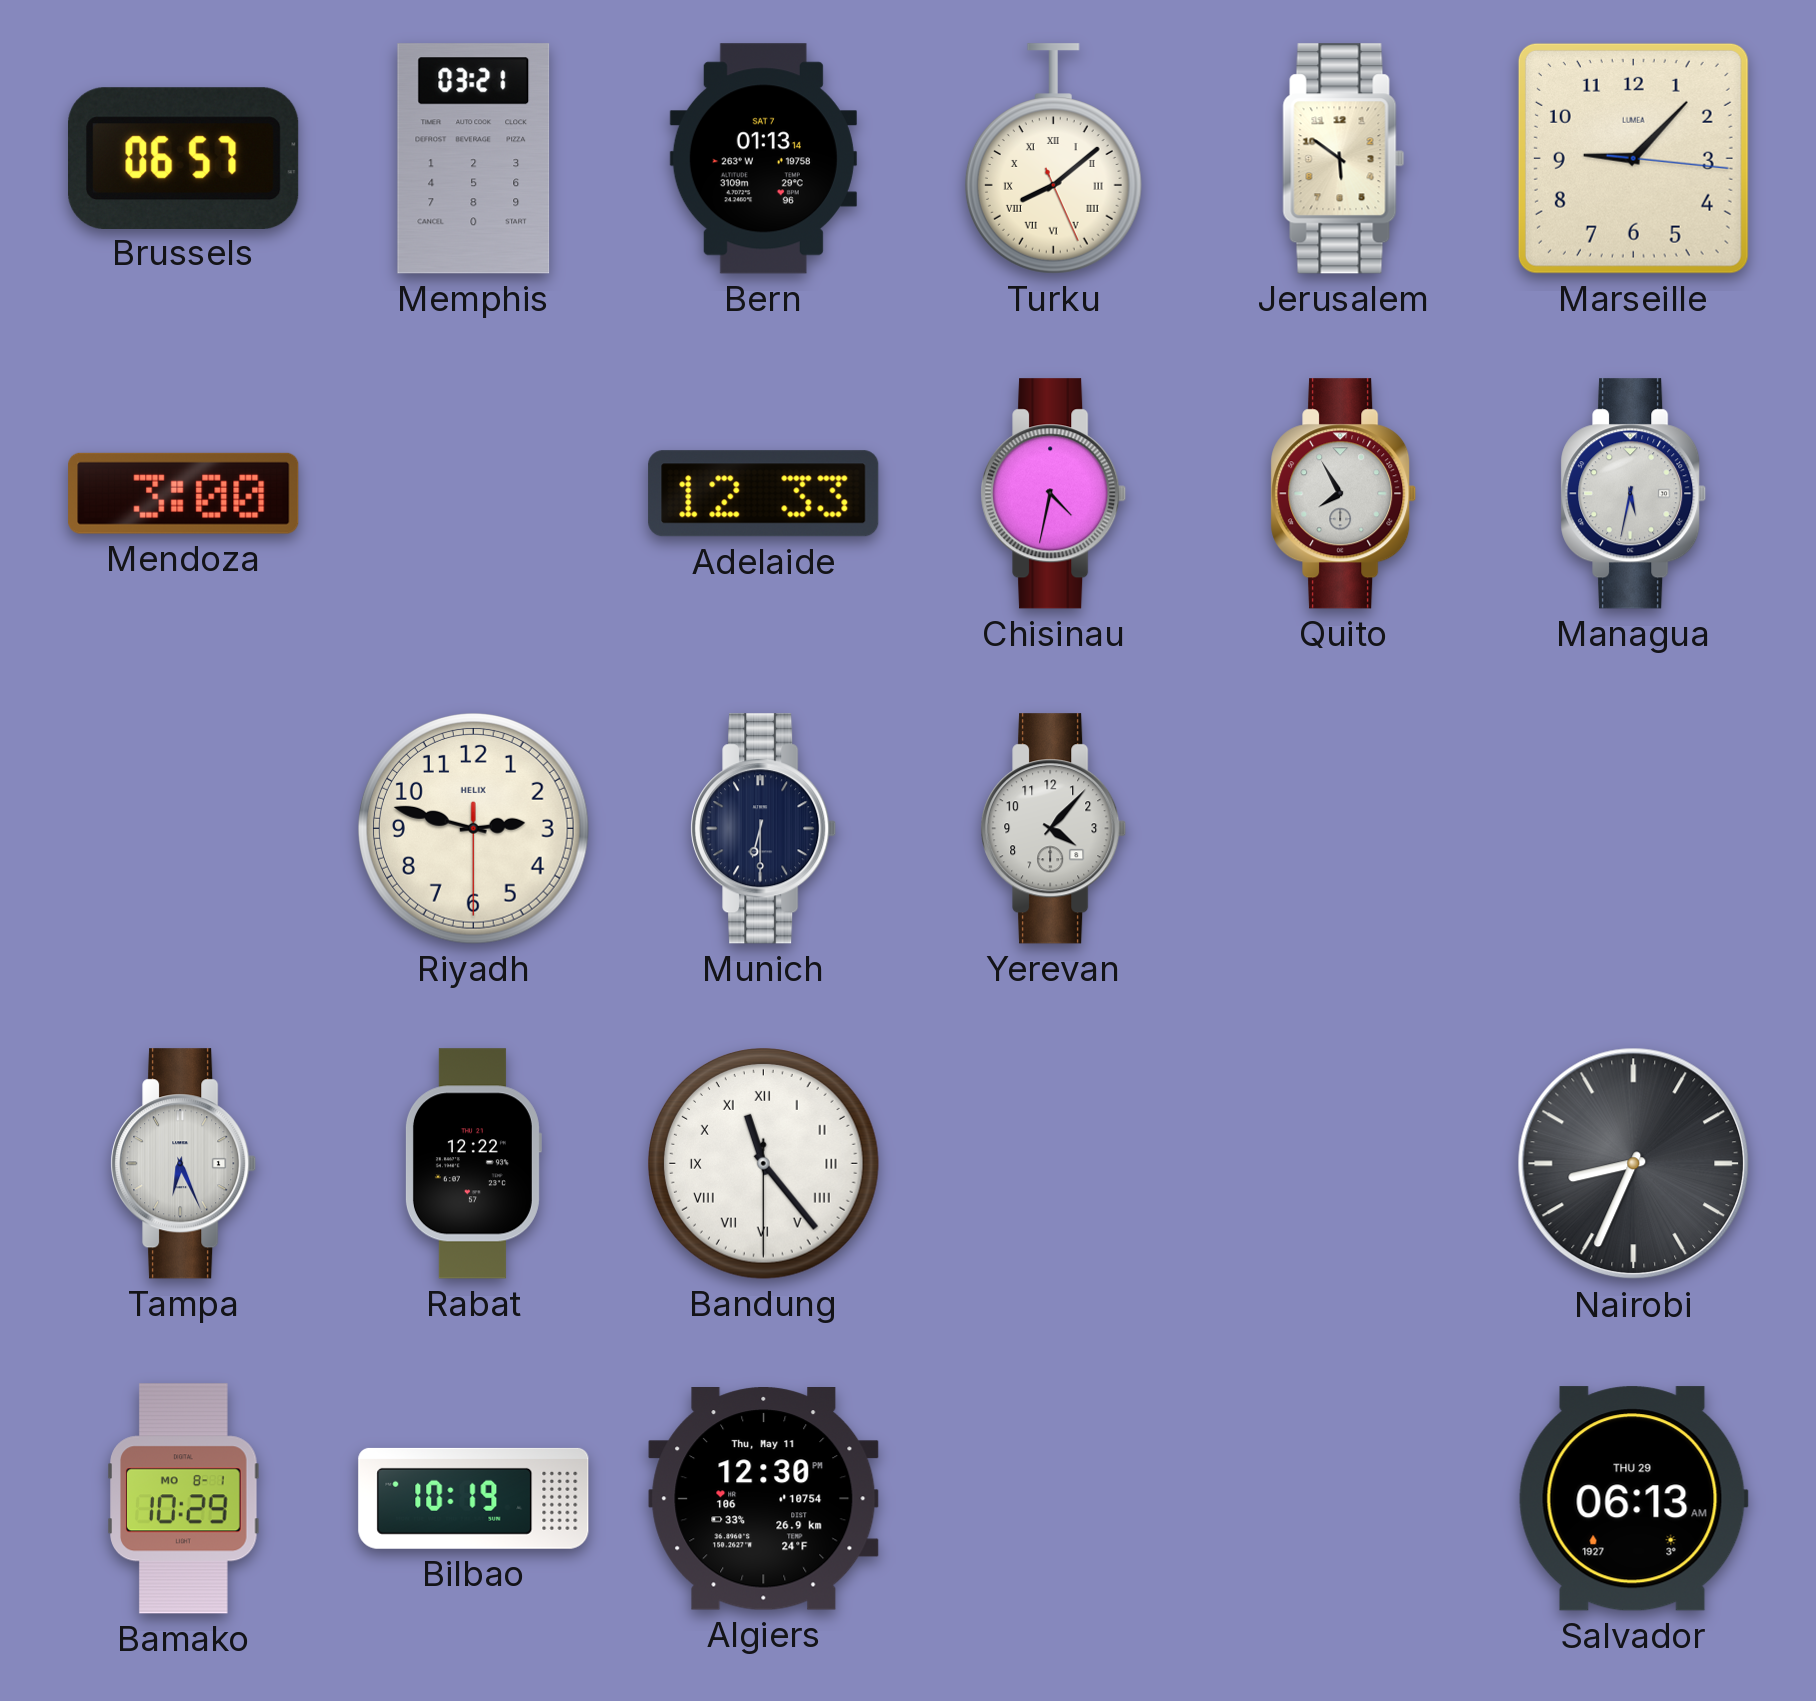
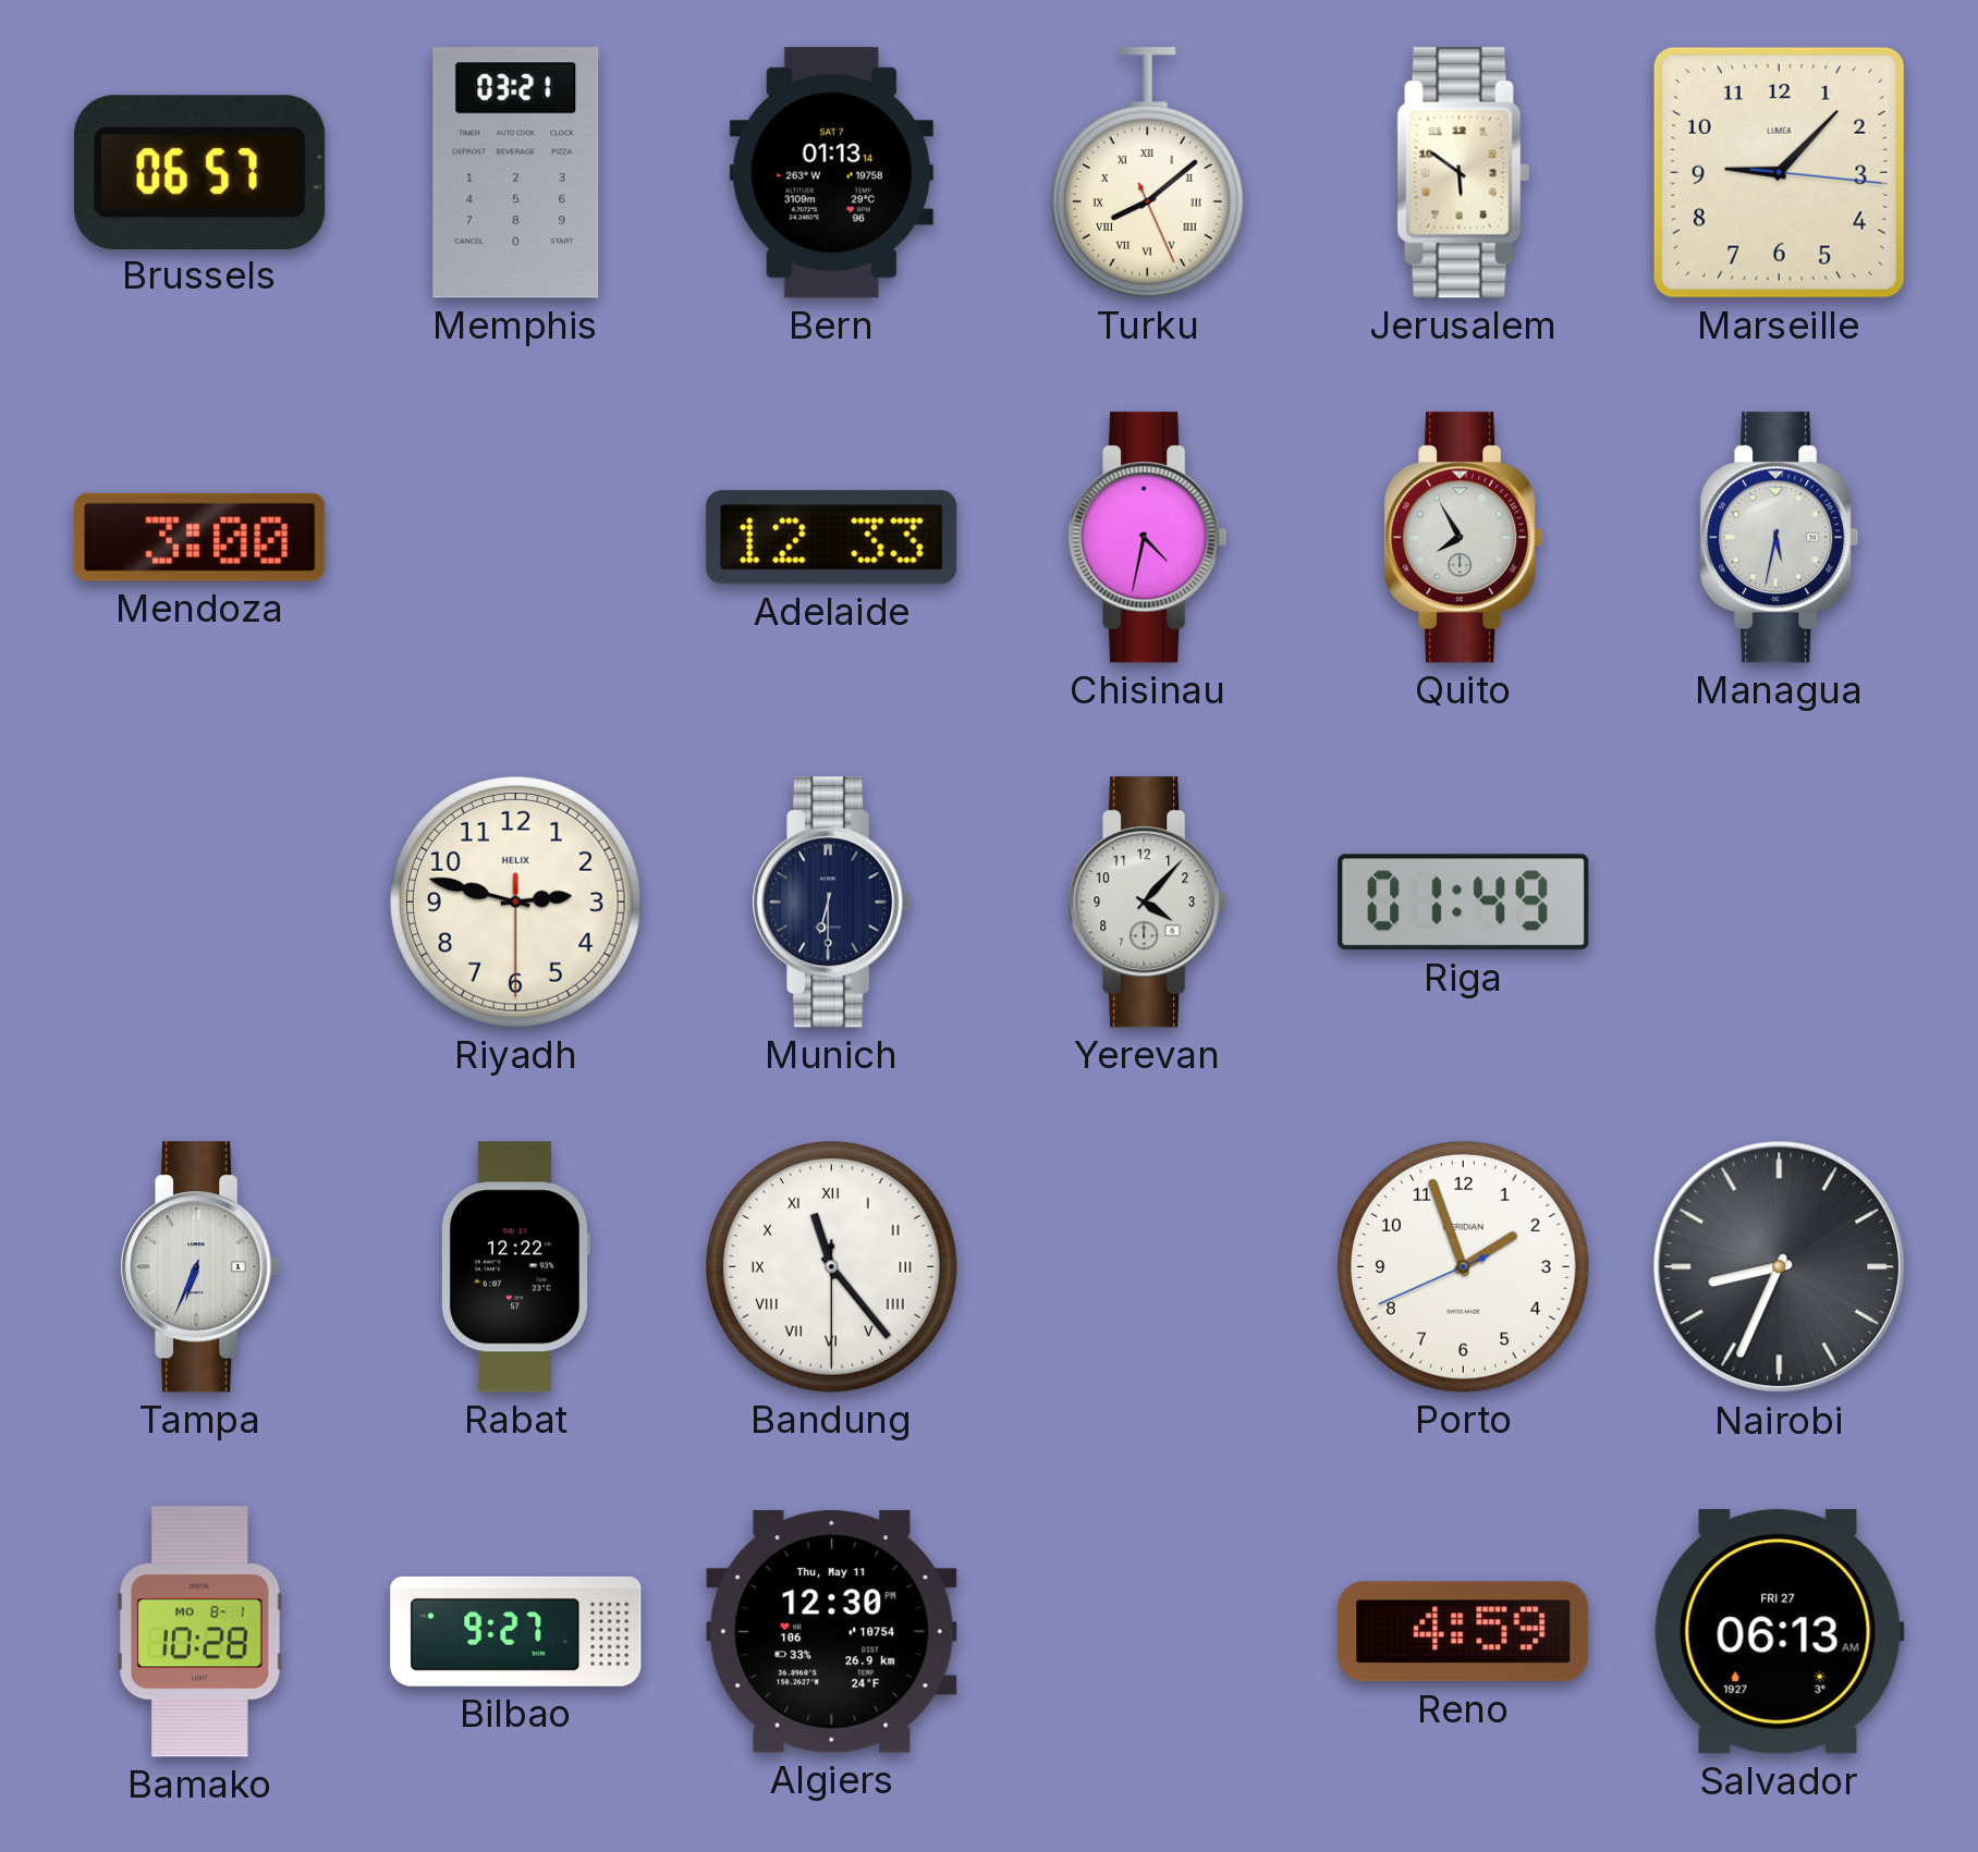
Riga: none -> 01:49
Tampa: 6:26 -> 6:34
Porto: none -> 1:56
Bamako: 10:29 -> 10:28
Bilbao: 10:19 -> 9:27
Reno: none -> 4:59
Salvador date: THU 29 -> FRI 27
